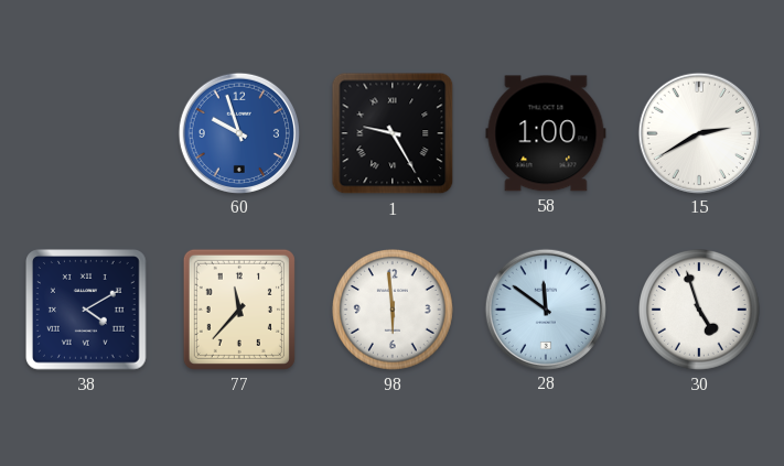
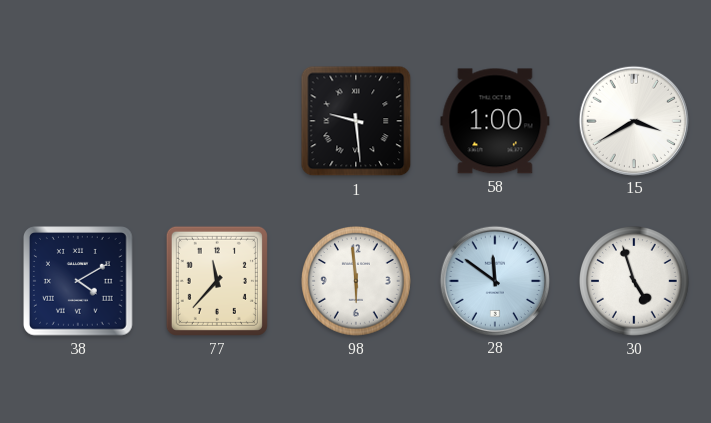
60: 9:57 -> none
1: 9:25 -> 9:29
15: 2:40 -> 3:40
